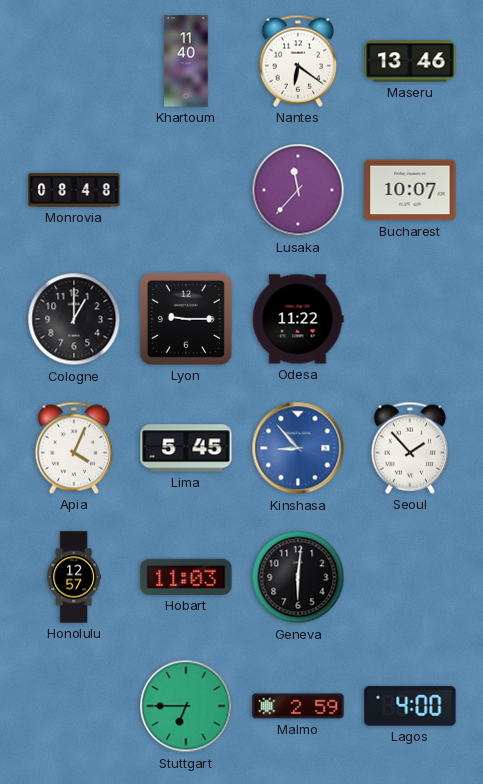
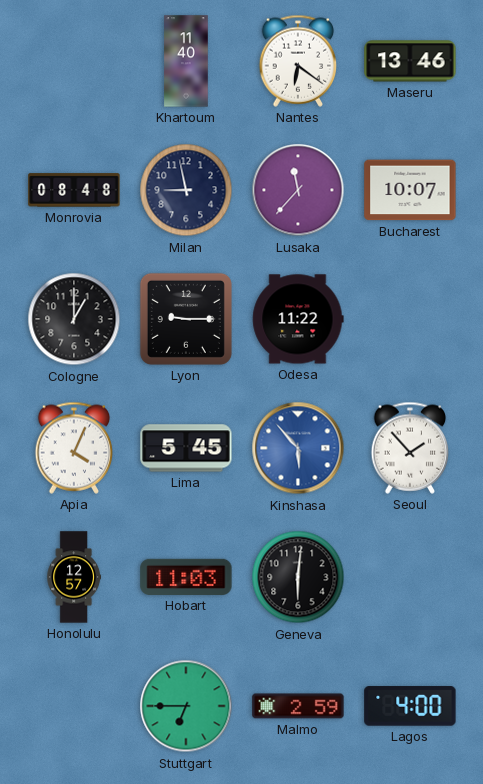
Milan: none -> 8:58
Kinshasa: 8:53 -> 5:53
